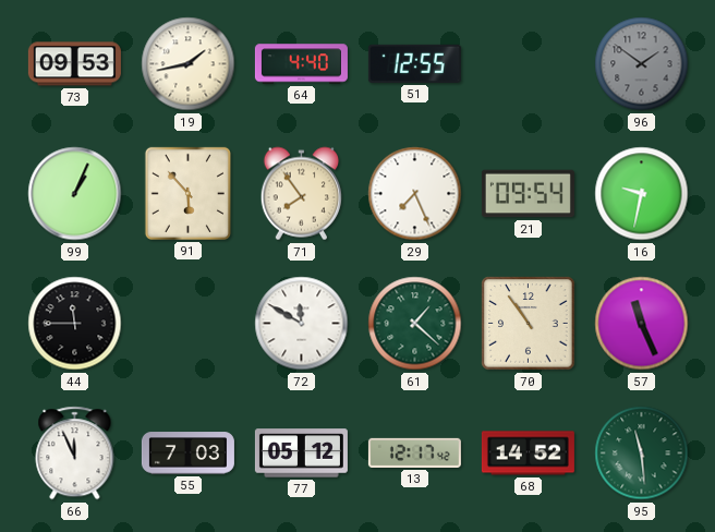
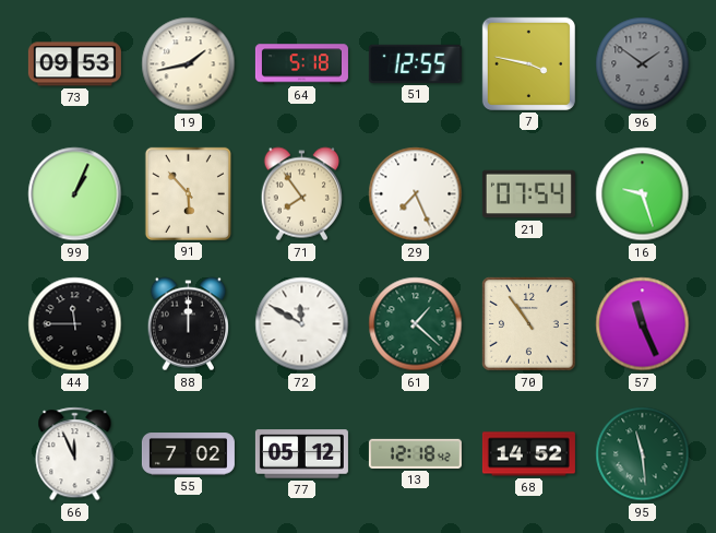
64: 4:40 -> 5:18
7: none -> 3:47
21: 09:54 -> 07:54
16: 9:32 -> 9:27
88: none -> 12:00
55: 7:03 -> 7:02
13: 12:17 -> 12:18
